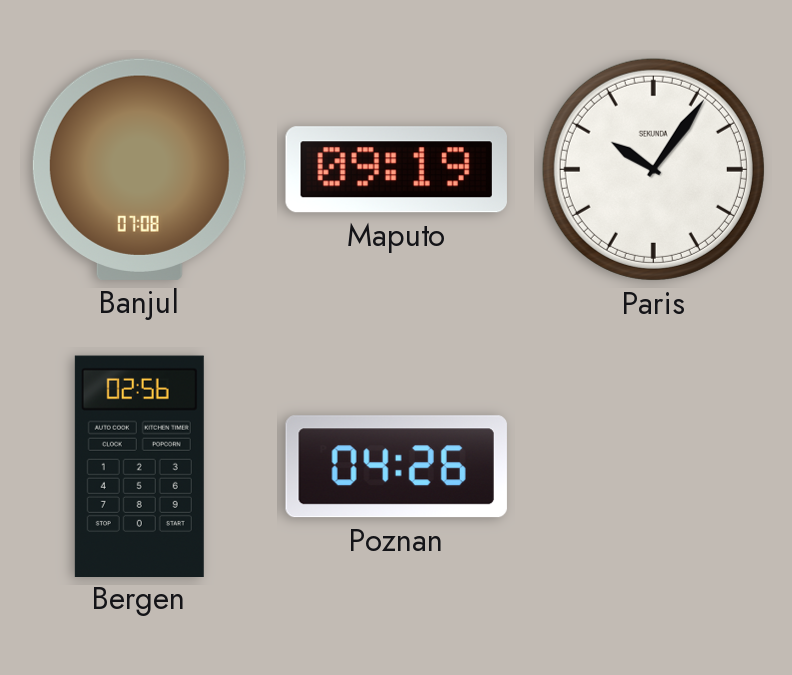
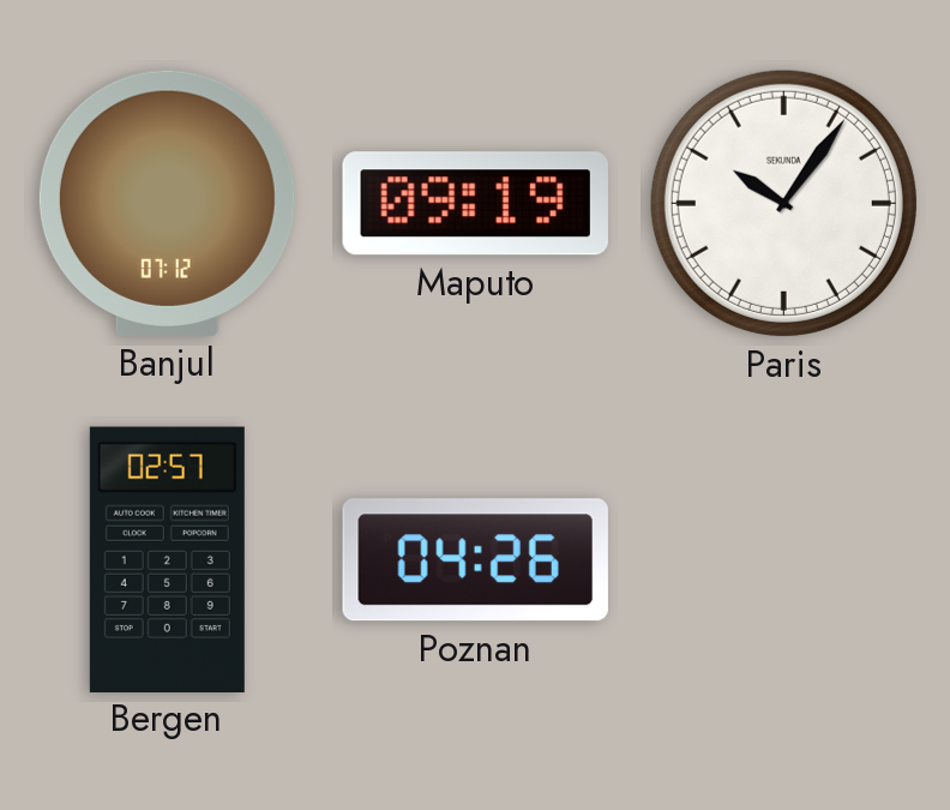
Banjul: 07:08 -> 07:12
Bergen: 02:56 -> 02:57
